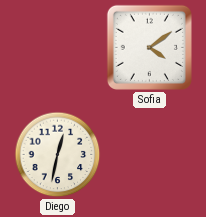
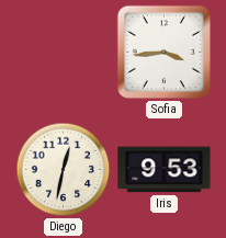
Sofia: 4:09 -> 3:44
Iris: none -> 9:53
